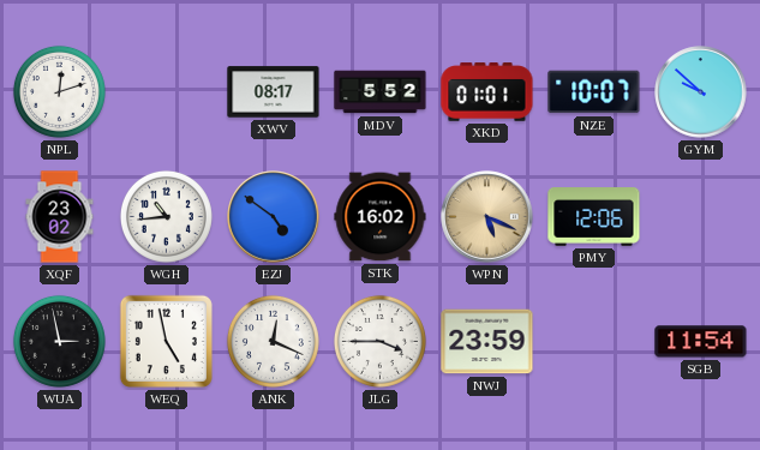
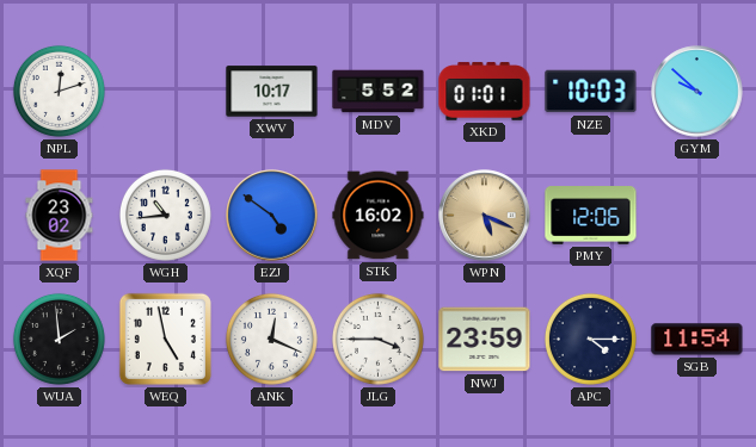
XWV: 08:17 -> 10:17
NZE: 10:07 -> 10:03
WUA: 2:58 -> 1:59
APC: none -> 4:15
